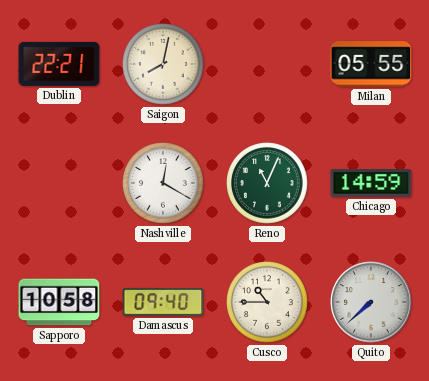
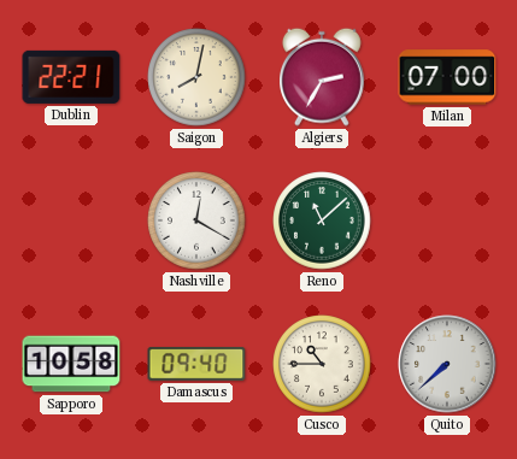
Algiers: none -> 2:35
Milan: 05:55 -> 07:00
Reno: 11:04 -> 11:08
Chicago: 14:59 -> none
